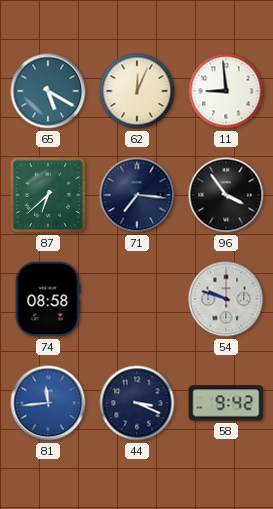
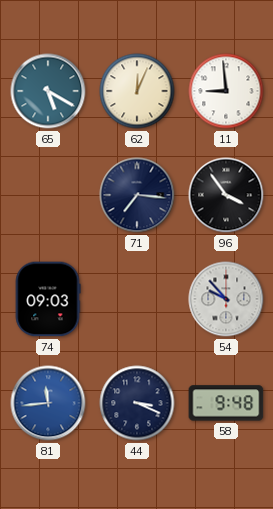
87: 6:38 -> none
74: 08:58 -> 09:03
54: 9:48 -> 9:53
58: 9:42 -> 9:48
